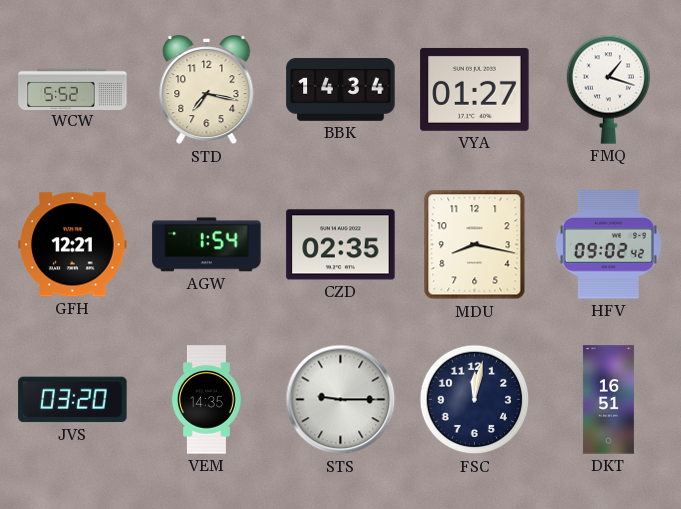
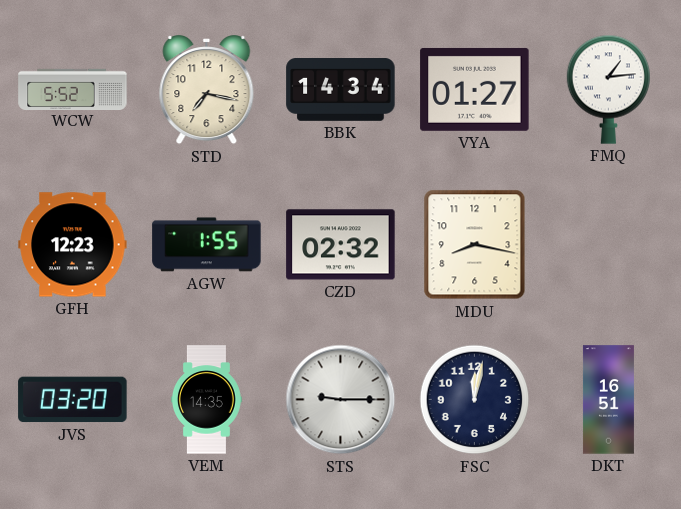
FMQ: 1:18 -> 1:14
GFH: 12:21 -> 12:23
AGW: 1:54 -> 1:55
CZD: 02:35 -> 02:32
HFV: 09:02 -> none
